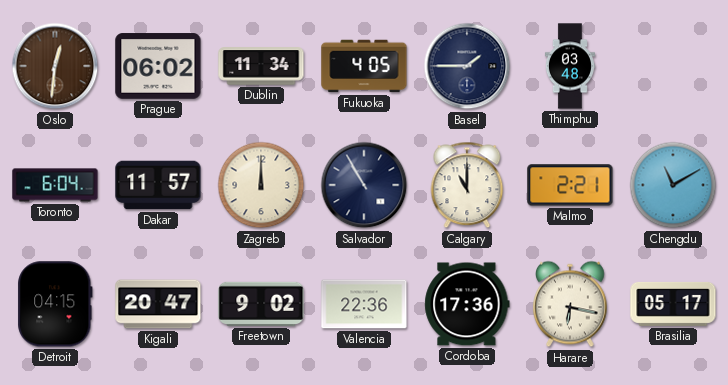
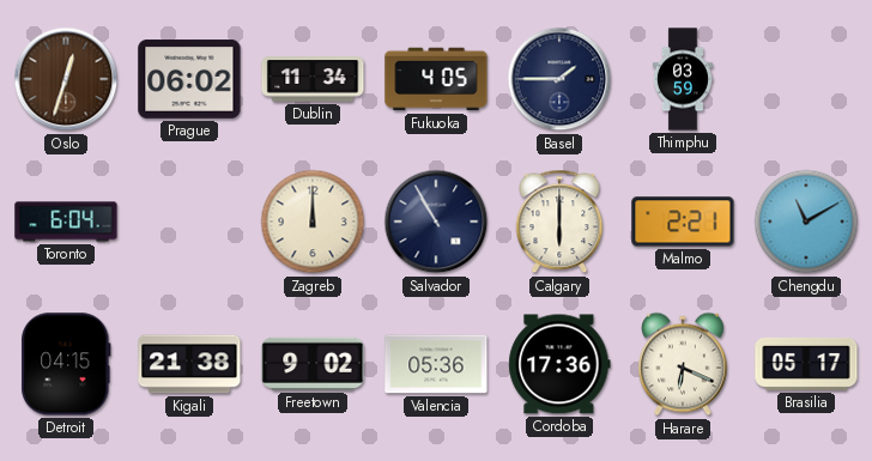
Oslo: 12:31 -> 12:33
Thimphu: 03:48 -> 03:59
Dakar: 11:57 -> none
Calgary: 11:00 -> 6:00
Kigali: 20:47 -> 21:38
Valencia: 22:36 -> 05:36
Harare: 6:17 -> 6:19
